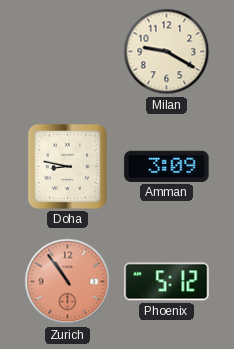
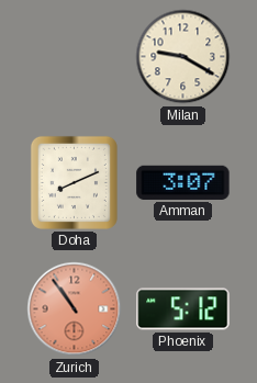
Doha: 8:47 -> 8:11
Amman: 3:09 -> 3:07
